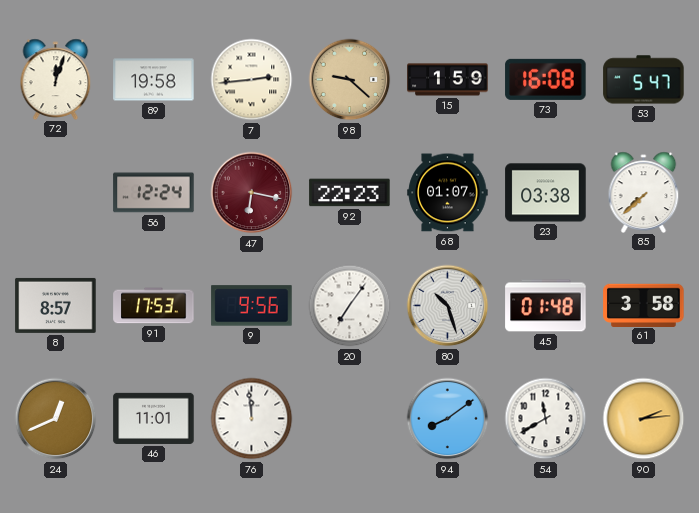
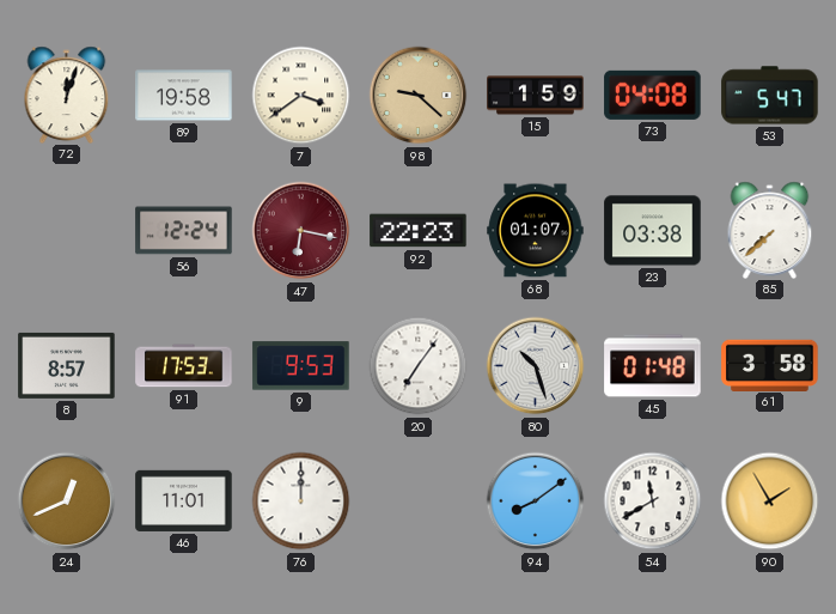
7: 2:44 -> 3:39
73: 16:08 -> 04:08
9: 9:56 -> 9:53
76: 11:59 -> 12:00
90: 2:14 -> 1:55
